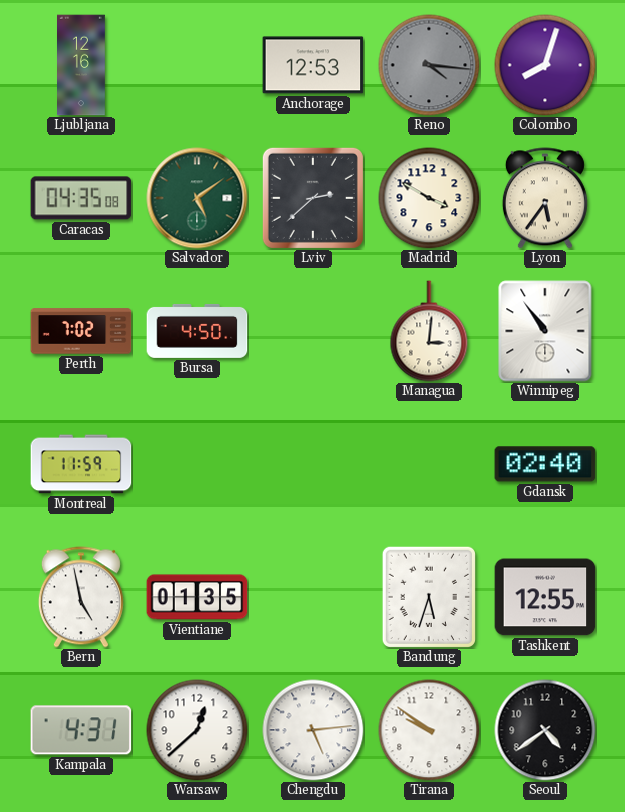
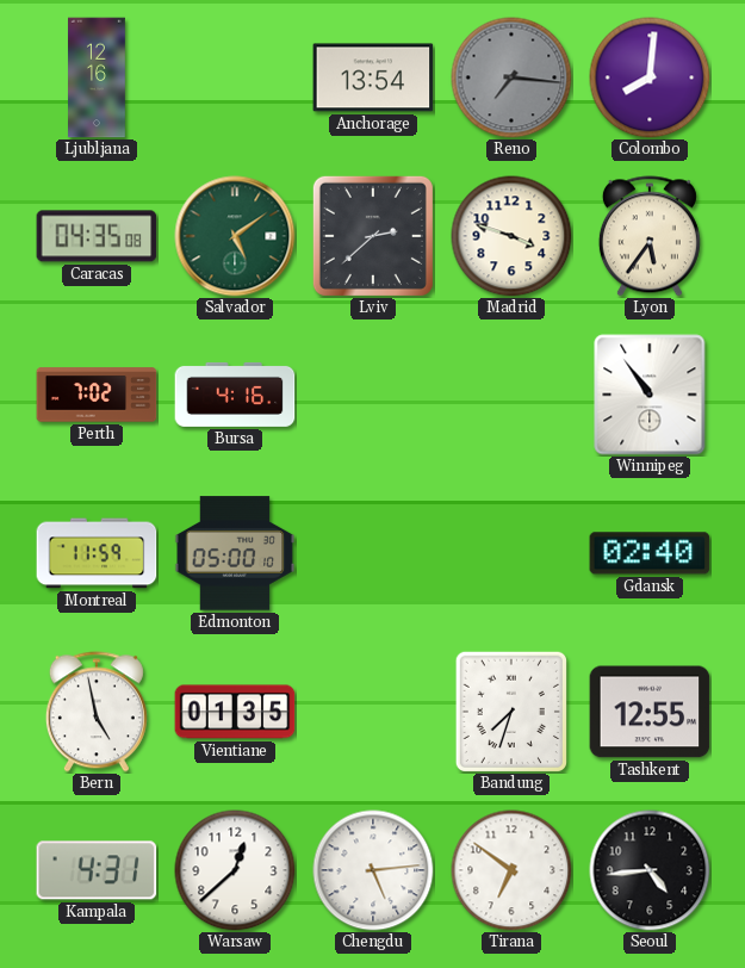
Anchorage: 12:53 -> 13:54
Reno: 4:16 -> 7:16
Colombo: 8:03 -> 8:01
Madrid: 3:50 -> 3:48
Bursa: 4:50 -> 4:16
Managua: 3:01 -> none
Edmonton: none -> 05:00
Bandung: 5:33 -> 7:33
Tirana: 9:51 -> 6:51
Seoul: 4:39 -> 4:44
